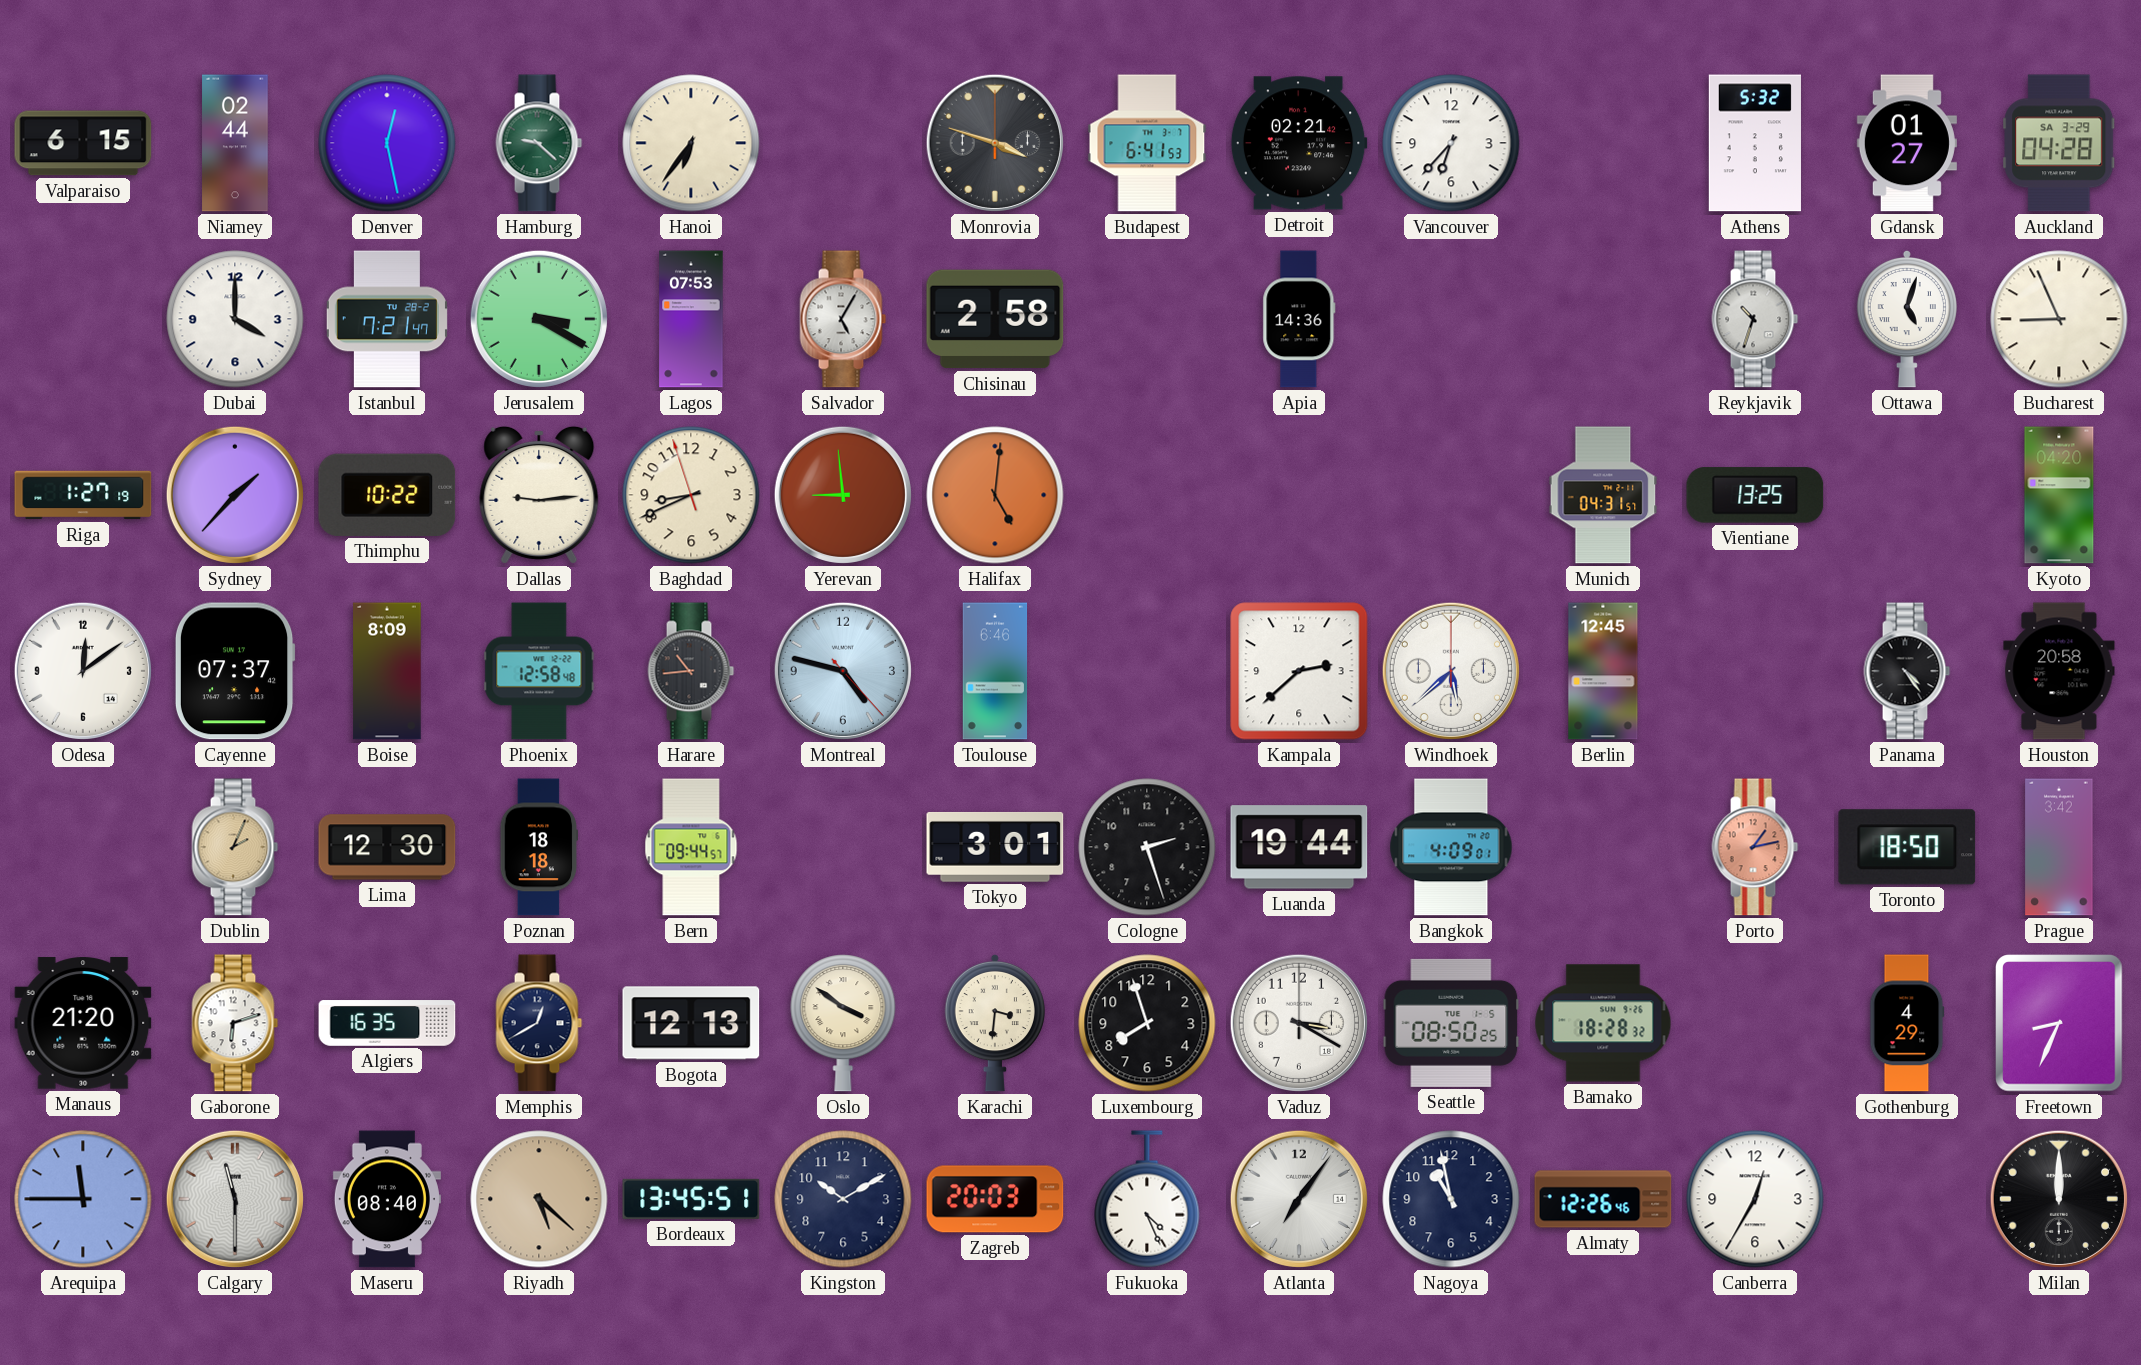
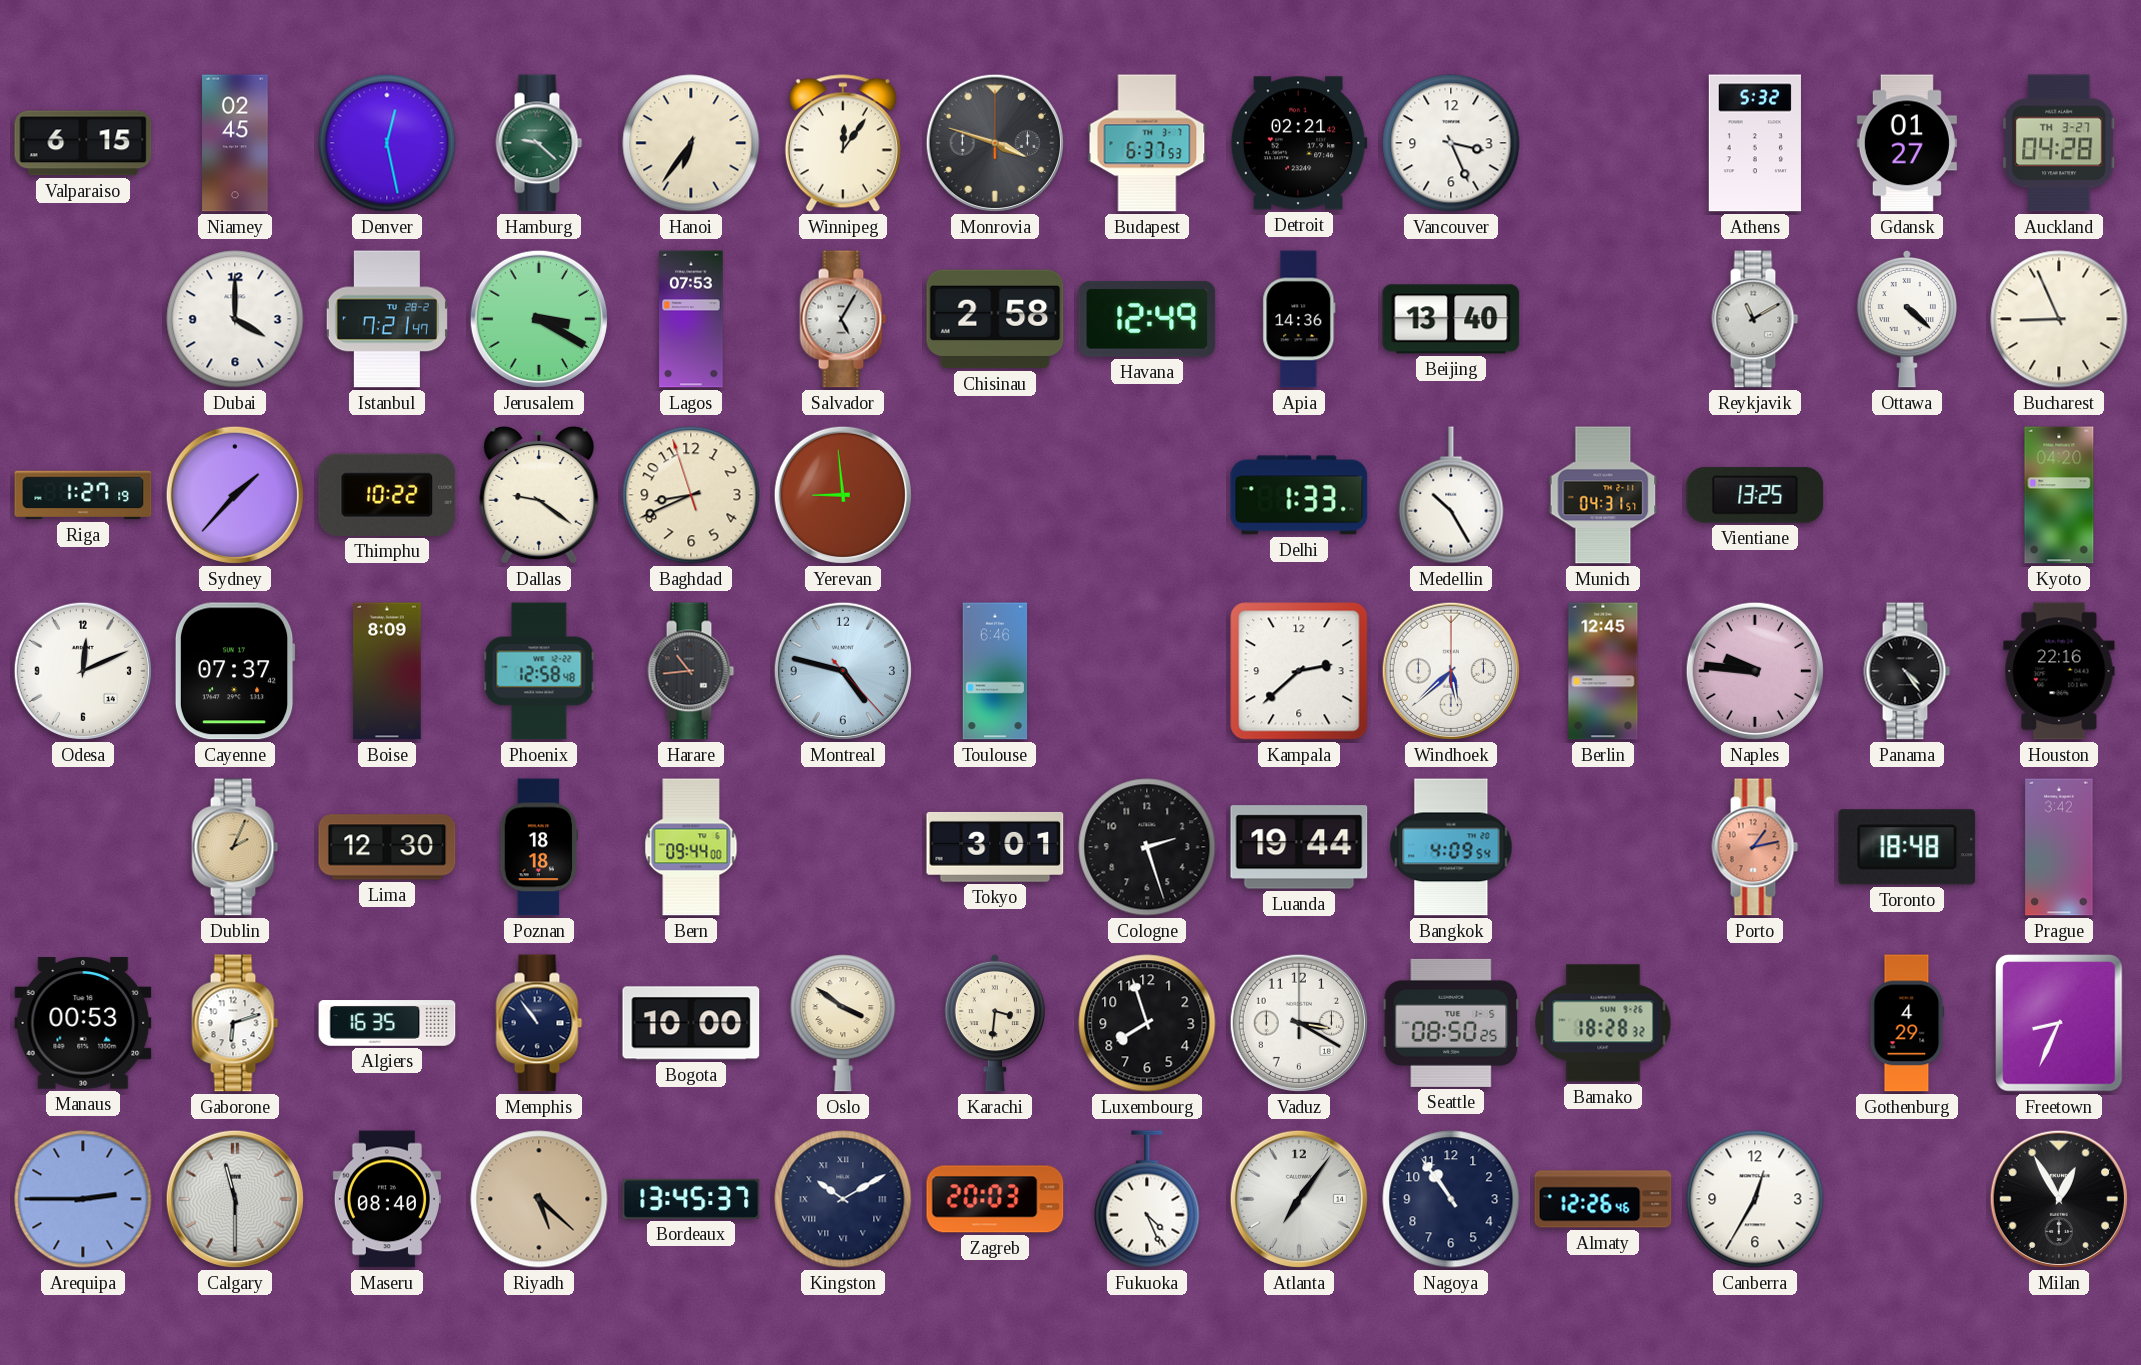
Niamey: 02:44 -> 02:45
Winnipeg: none -> 12:06
Budapest: 6:41 -> 6:37
Vancouver: 6:37 -> 3:26
Auckland date: SA 3-29 -> TH 3-27
Havana: none -> 12:49
Beijing: none -> 13:40
Reykjavik: 10:33 -> 11:10
Ottawa: 5:03 -> 4:22
Dallas: 9:14 -> 9:21
Halifax: 5:01 -> none
Delhi: none -> 1:33
Medellin: none -> 10:25
Odesa: 12:09 -> 12:11
Naples: none -> 9:46
Houston: 20:58 -> 22:16
Bern: 09:44:57 -> 09:44:00
Bangkok: 4:09:01 -> 4:09:54
Toronto: 18:50 -> 18:48
Manaus: 21:20 -> 00:53
Memphis: 12:40 -> 10:54
Bogota: 12:13 -> 10:00
Arequipa: 11:45 -> 2:45
Bordeaux: 13:45:51 -> 13:45:37
Kingston numerals: Arabic -> Roman
Nagoya: 10:58 -> 10:54
Milan: 12:00 -> 12:55
